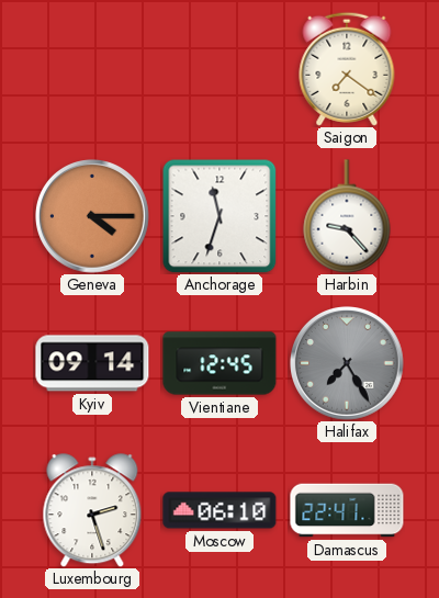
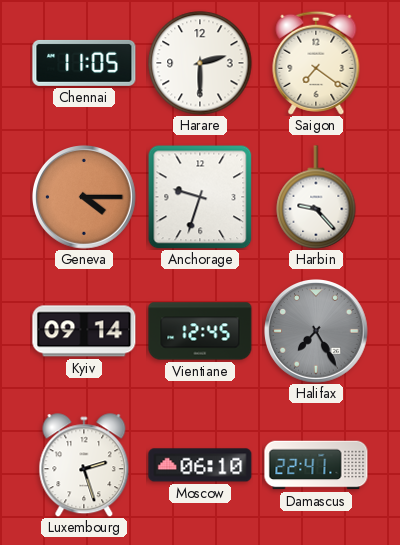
Chennai: none -> 11:05
Harare: none -> 2:30
Anchorage: 11:33 -> 9:33
